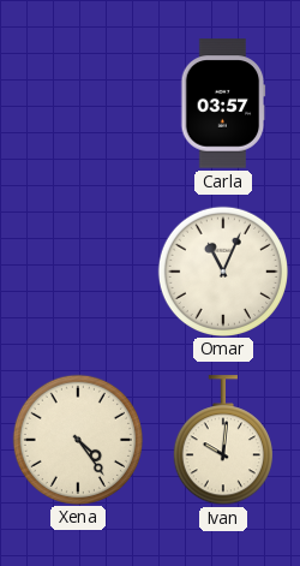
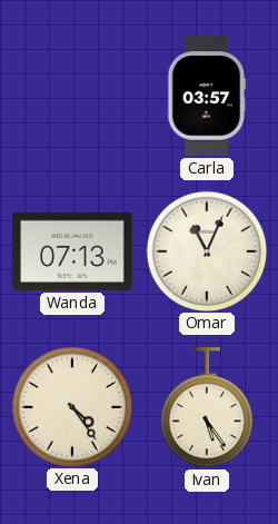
Wanda: none -> 07:13
Ivan: 10:01 -> 5:24
